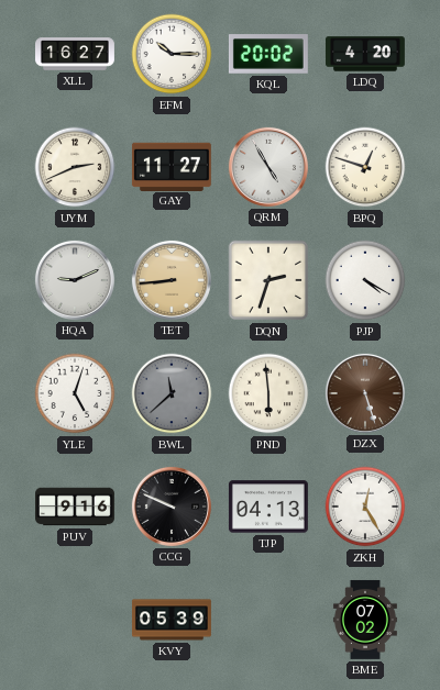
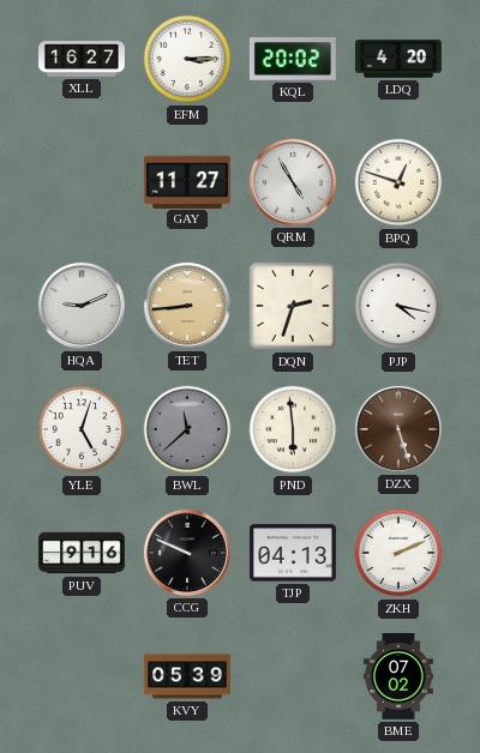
EFM: 10:15 -> 3:15
UYM: 2:41 -> none
PJP: 4:20 -> 4:17
ZKH: 12:25 -> 2:11
